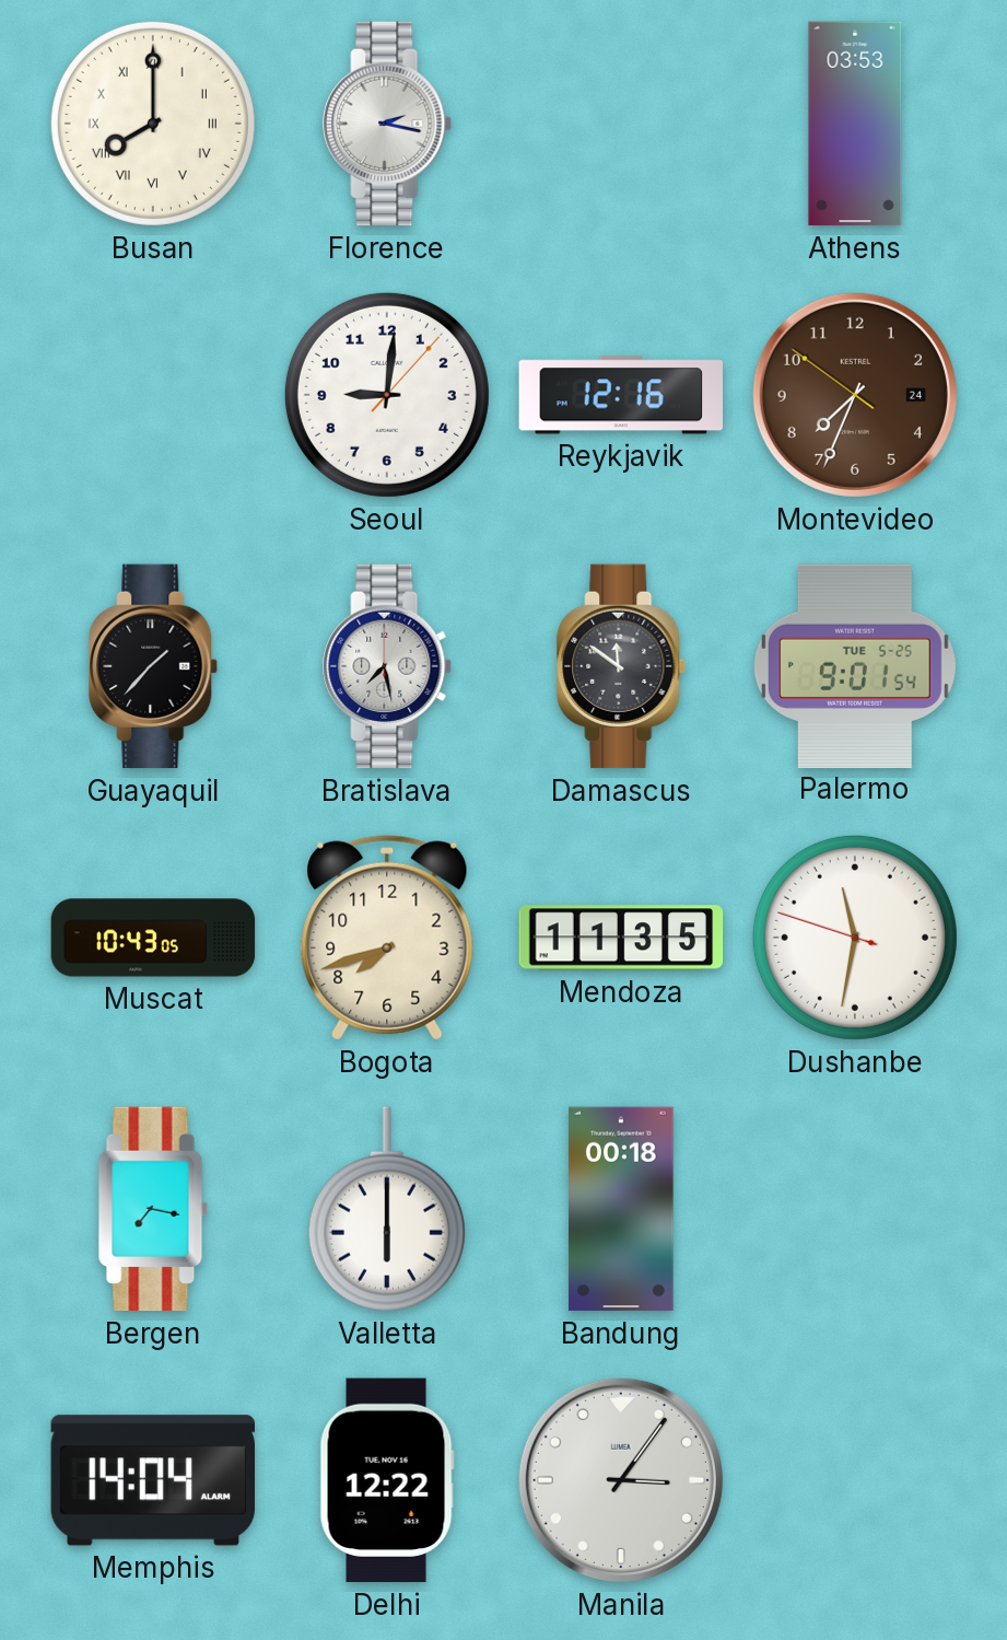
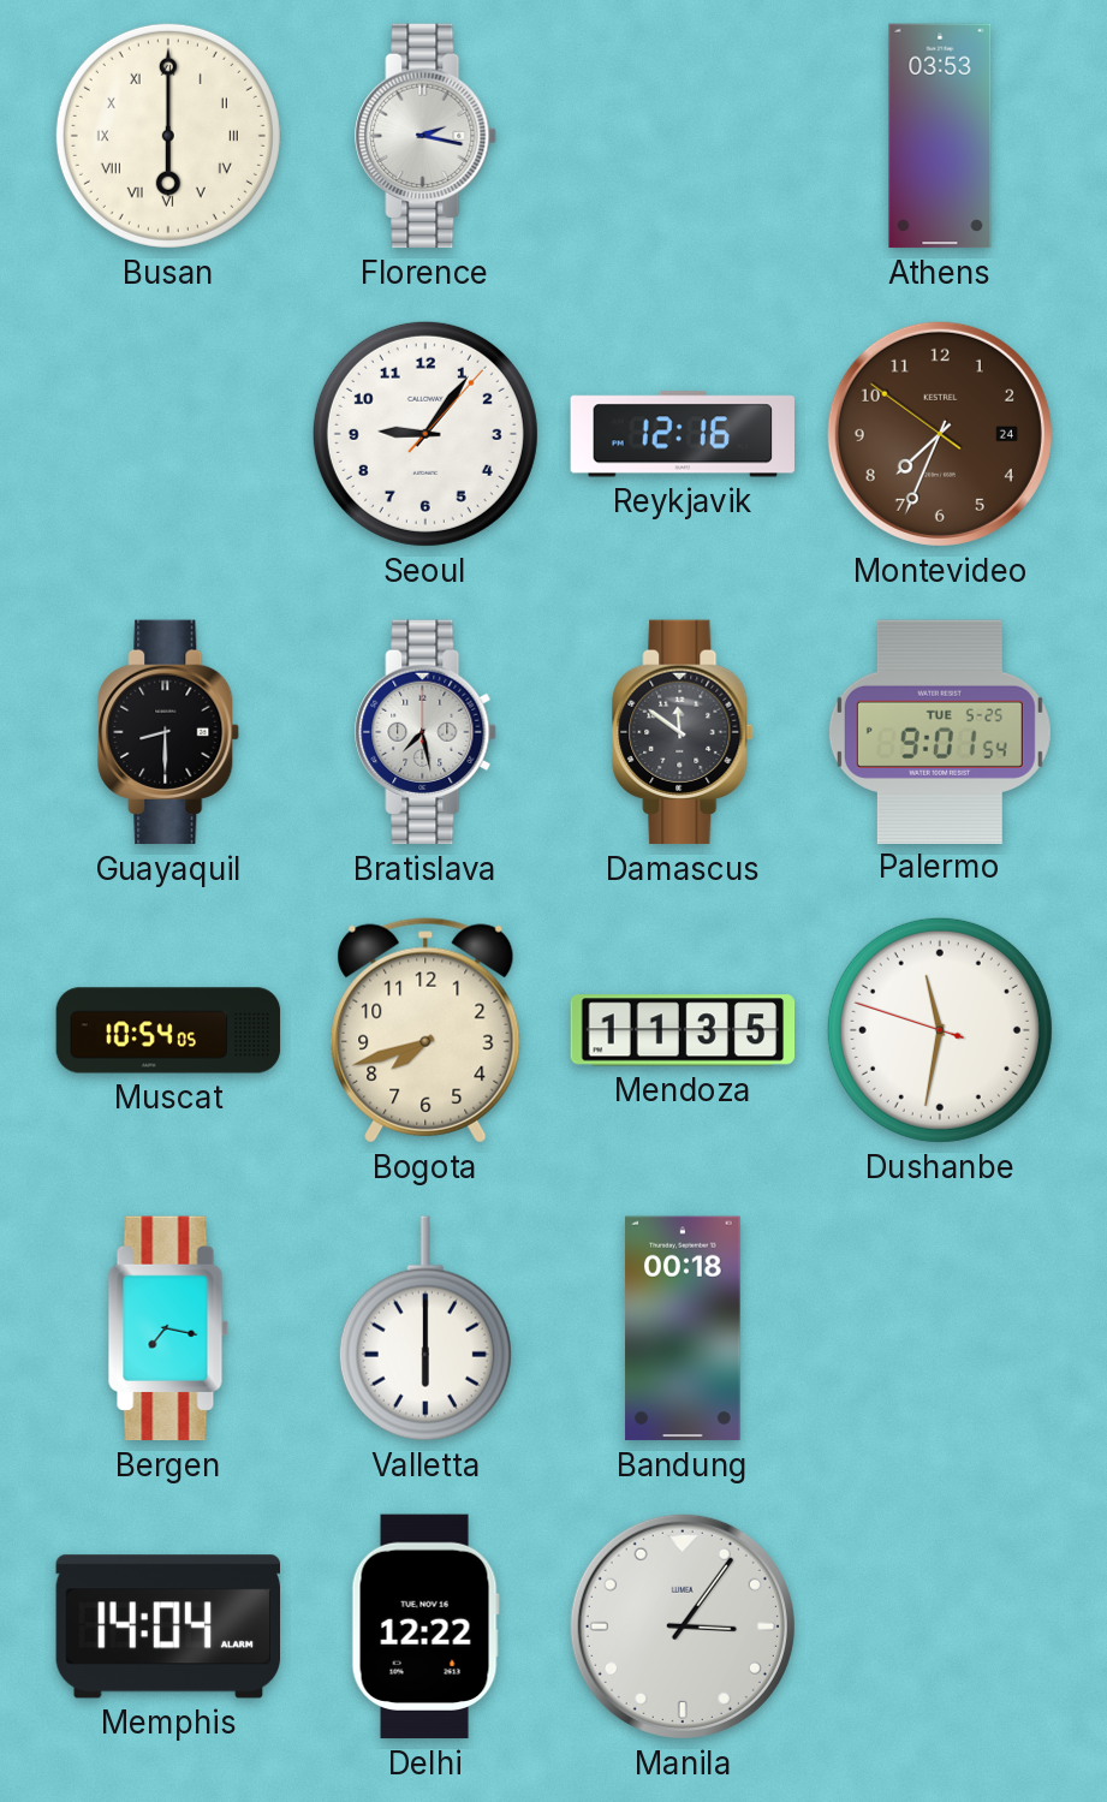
Busan: 8:00 -> 6:00
Seoul: 9:01 -> 9:06
Guayaquil: 1:37 -> 8:30
Muscat: 10:43 -> 10:54
